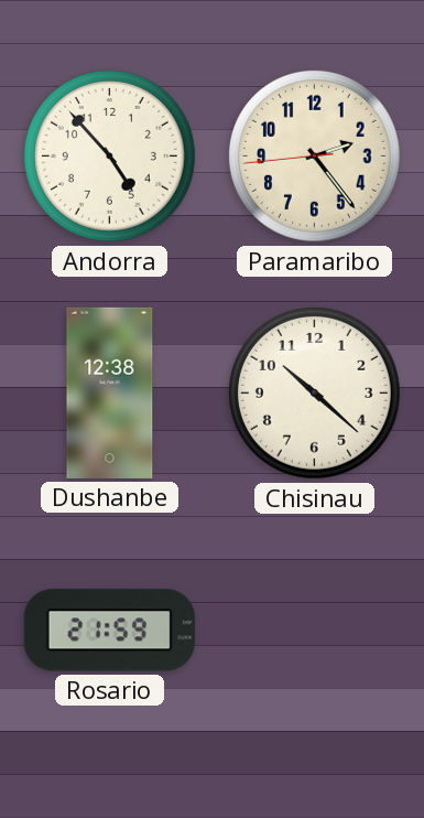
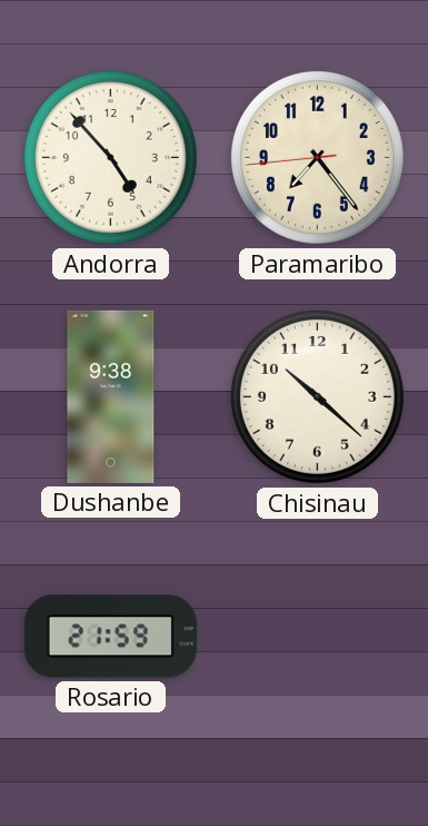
Paramaribo: 2:23 -> 7:23
Dushanbe: 12:38 -> 9:38
